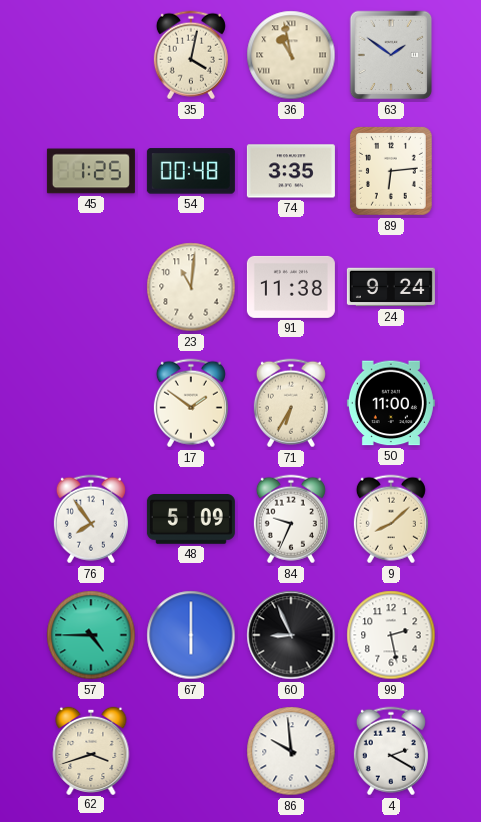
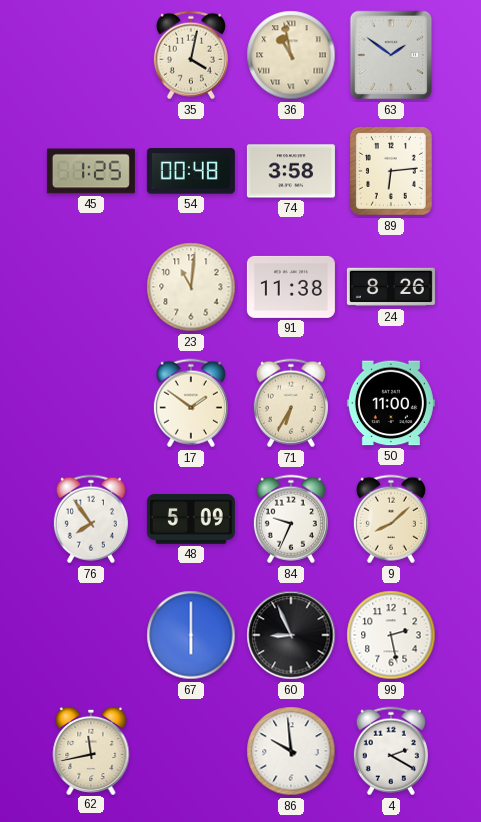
74: 3:35 -> 3:58
24: 9:24 -> 8:26
57: 4:45 -> none
62: 3:42 -> 11:43
